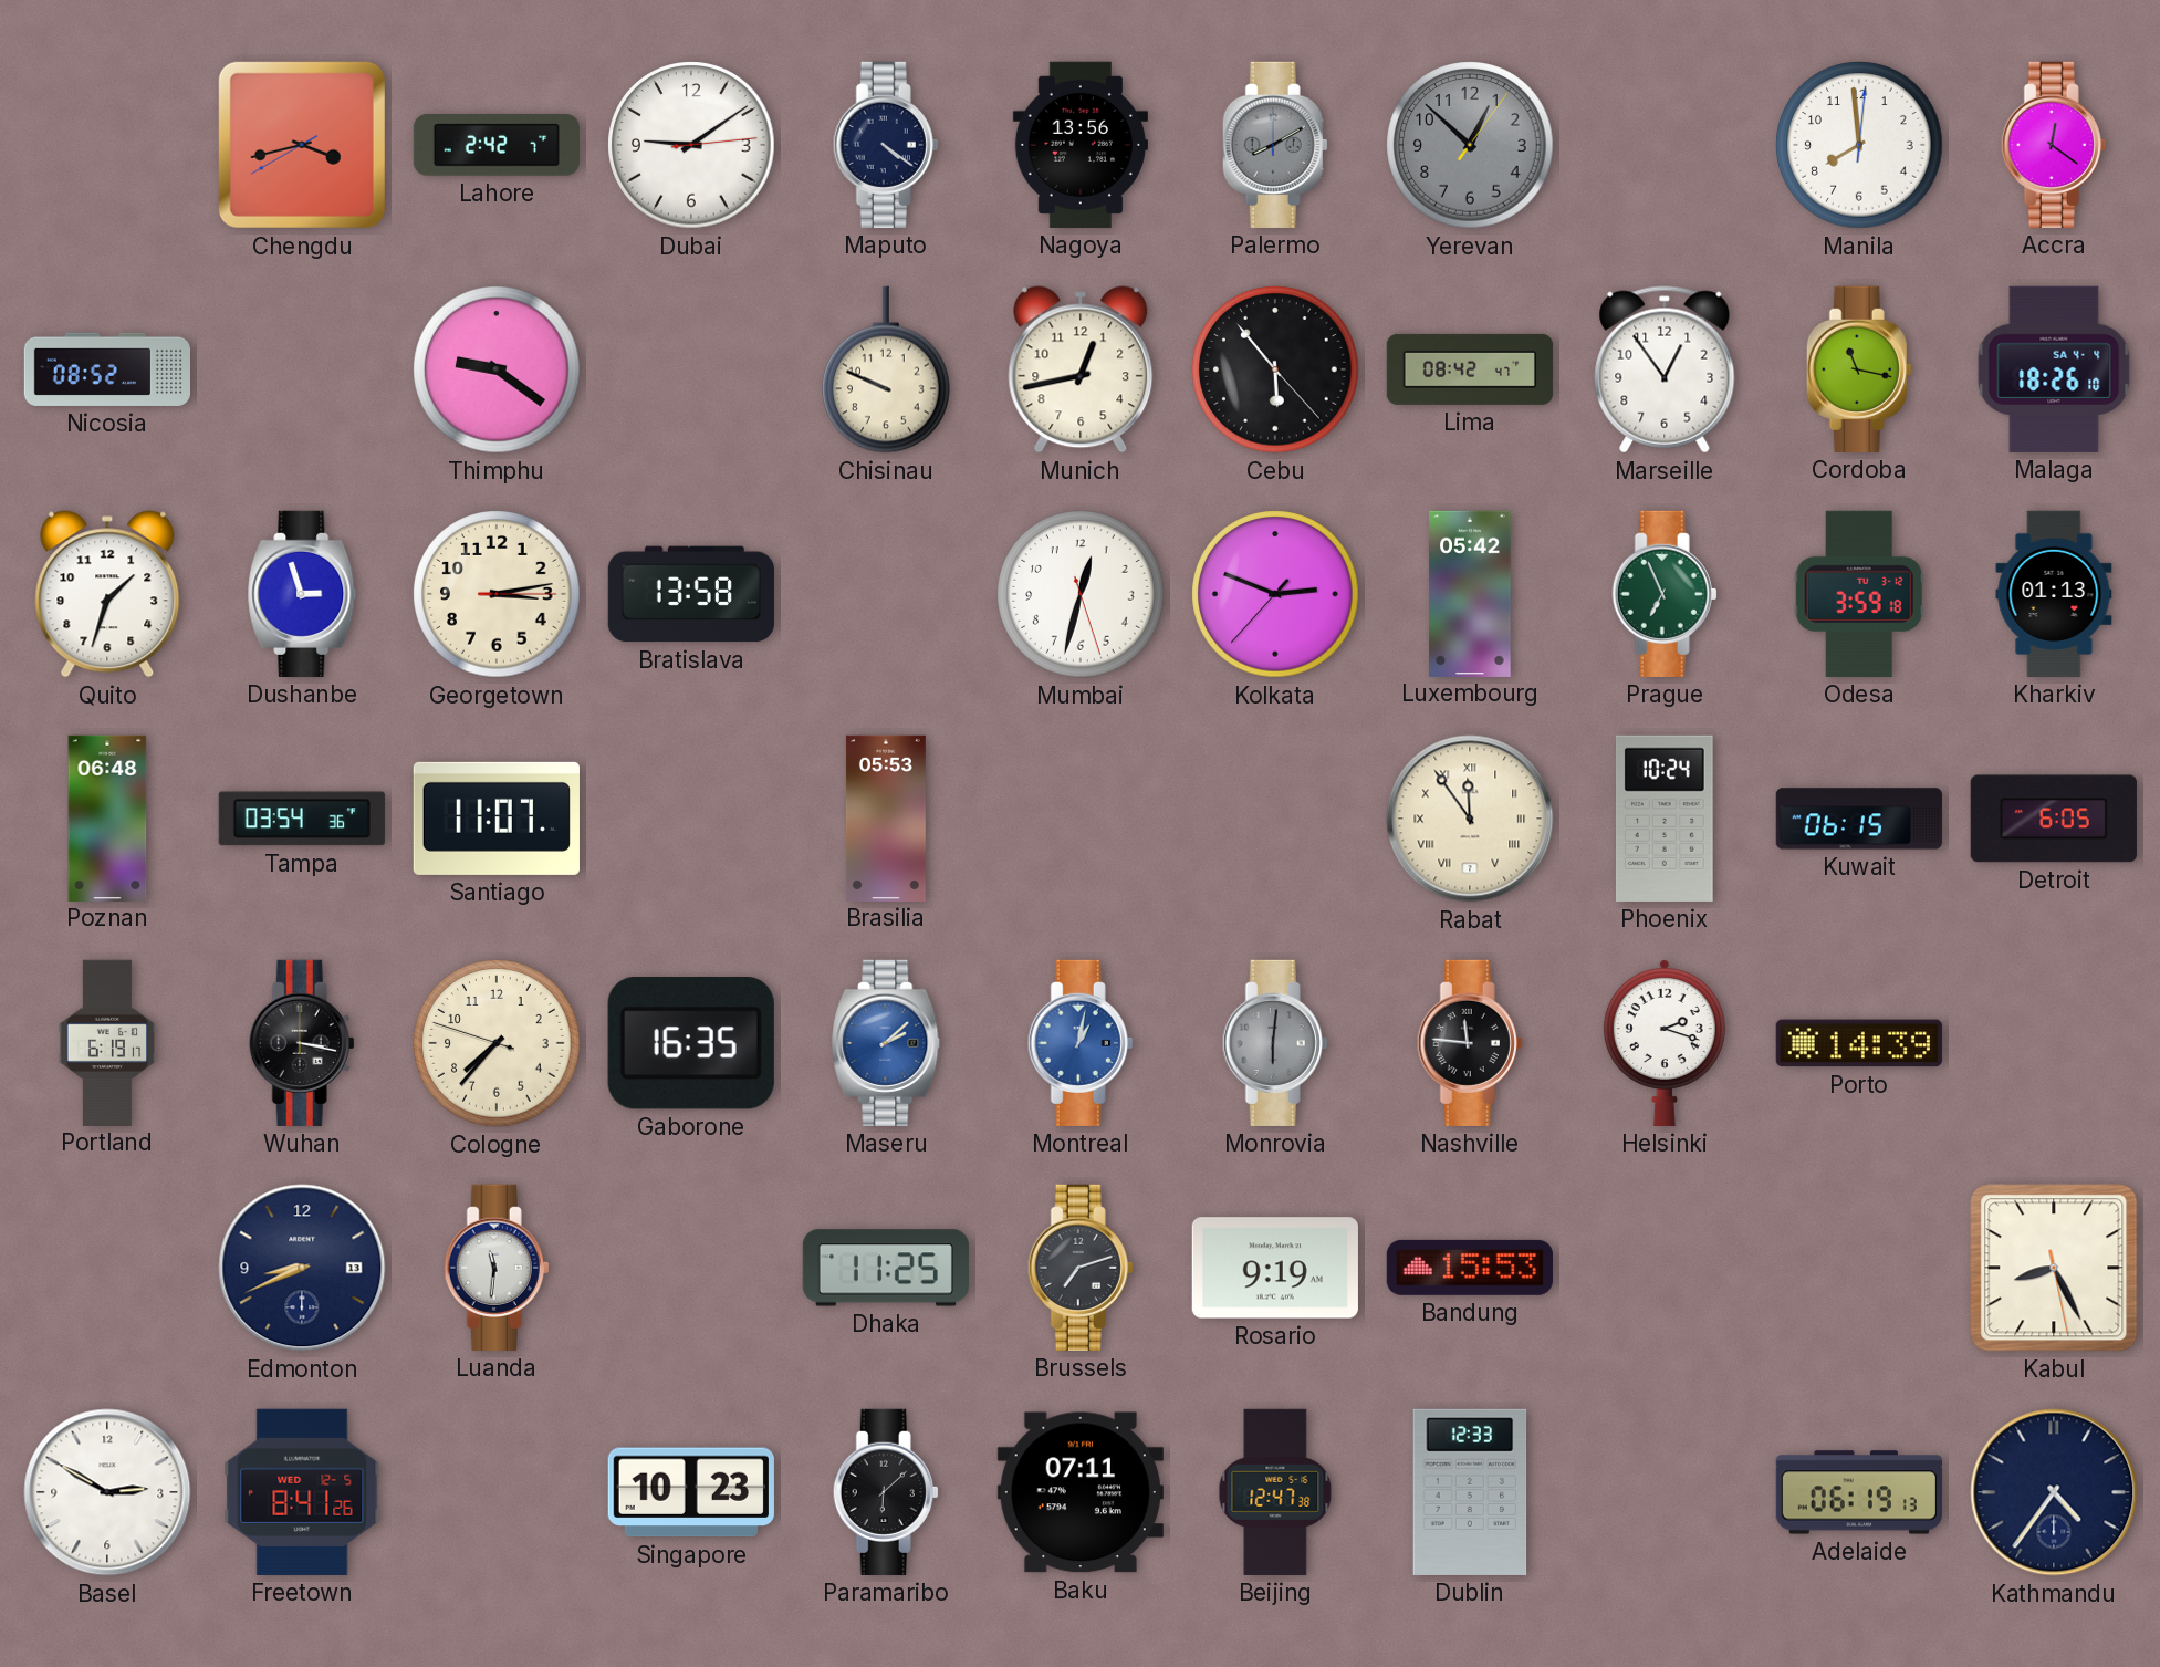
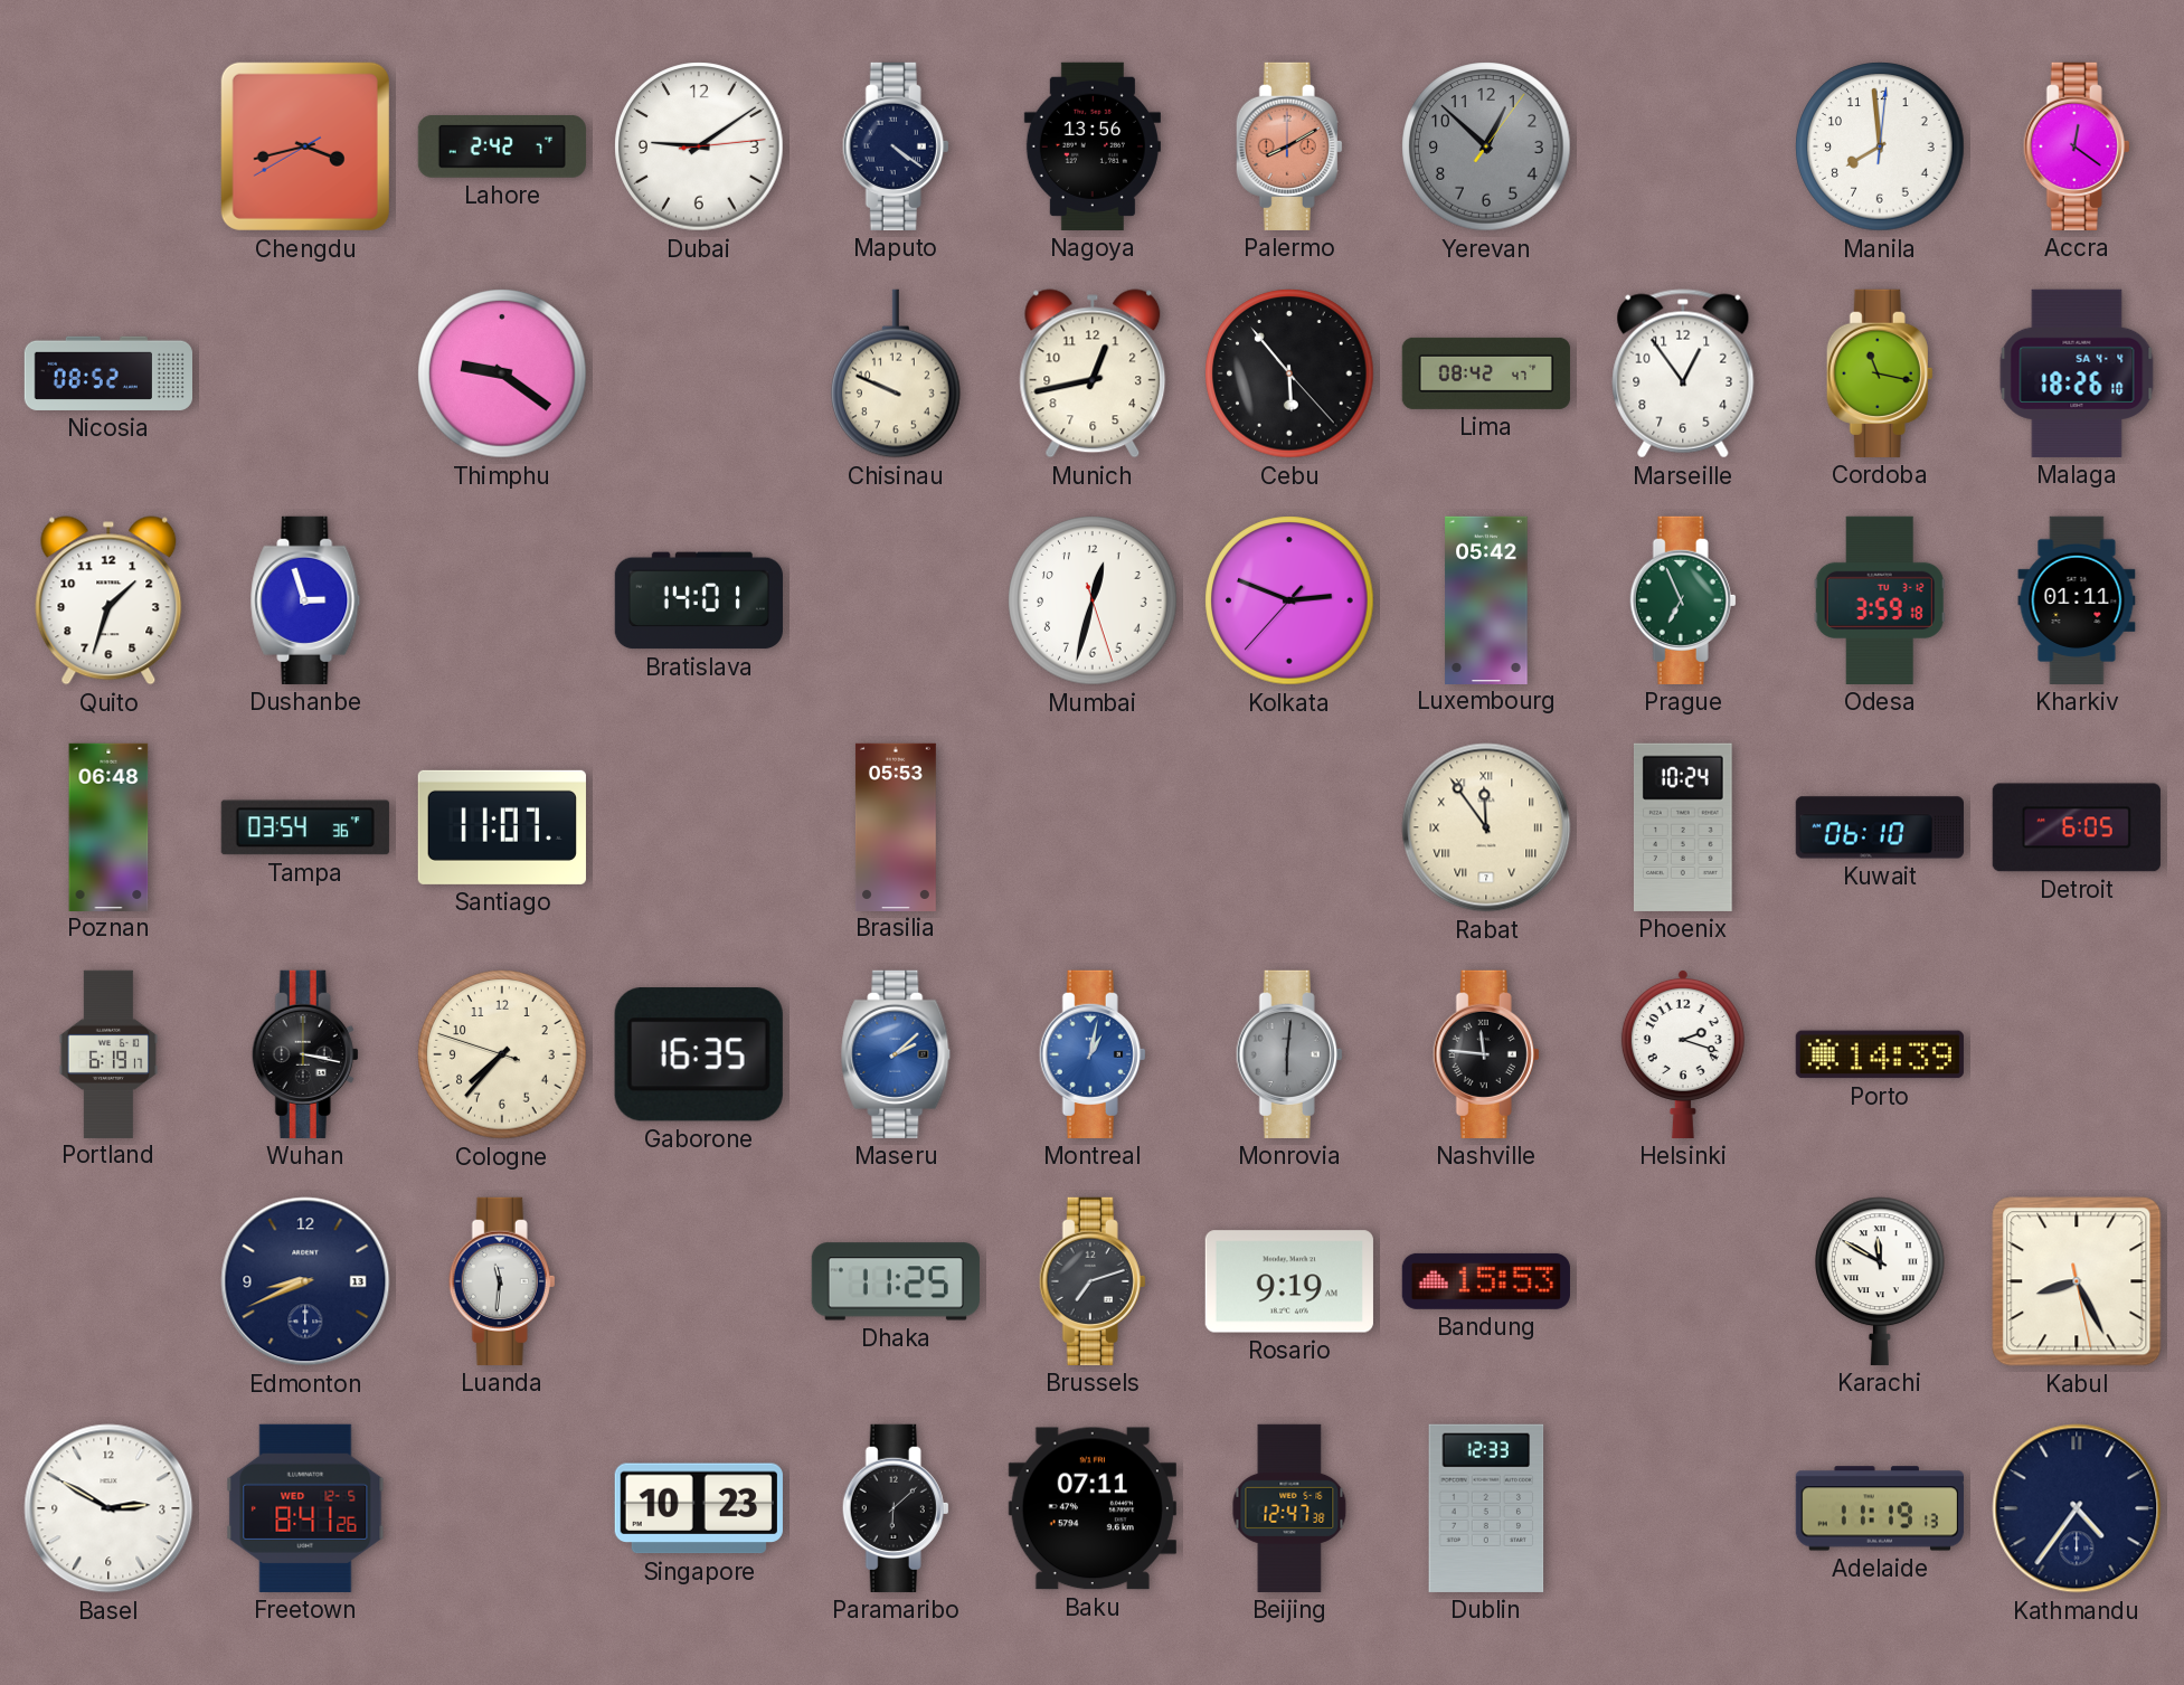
Palermo dial: grey -> salmon
Georgetown: 3:13 -> none
Bratislava: 13:58 -> 14:01
Kharkiv: 01:13 -> 01:11
Kuwait: 06:15 -> 06:10
Karachi: none -> 11:50
Adelaide: 06:19 -> 11:19
